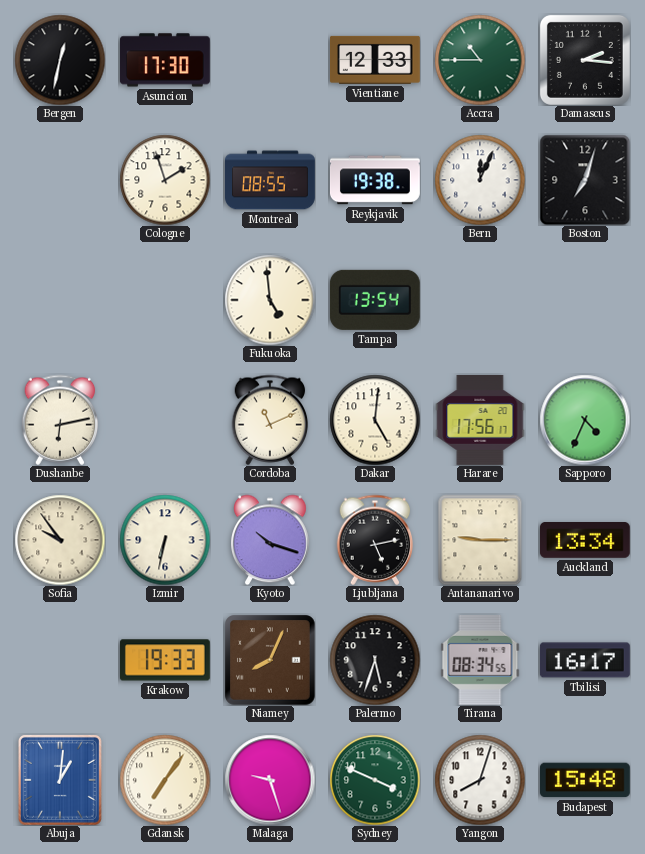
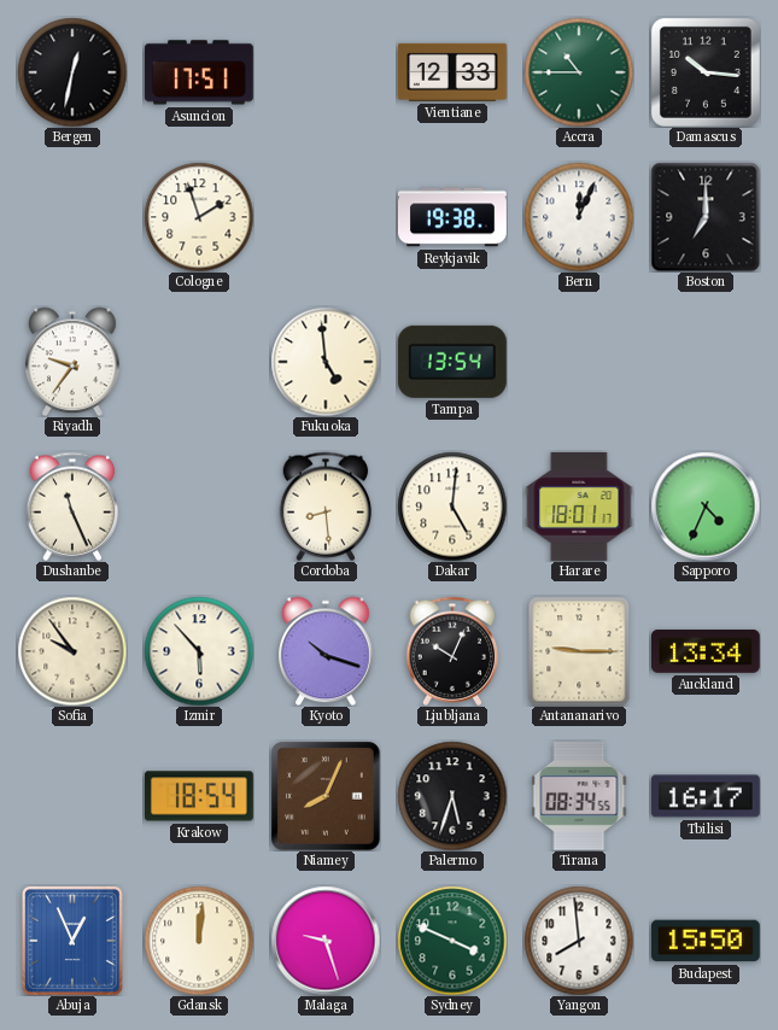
Asuncion: 17:30 -> 17:51
Damascus: 2:16 -> 10:16
Montreal: 08:55 -> none
Boston: 7:03 -> 7:00
Riyadh: none -> 9:36
Dushanbe: 6:13 -> 11:26
Cordoba: 11:11 -> 8:29
Harare: 17:56 -> 18:01
Izmir: 6:32 -> 5:53
Ljubljana: 5:13 -> 10:04
Krakow: 19:33 -> 18:54
Abuja: 1:01 -> 12:56
Gdansk: 7:06 -> 12:01
Yangon: 8:03 -> 7:59
Budapest: 15:48 -> 15:50
